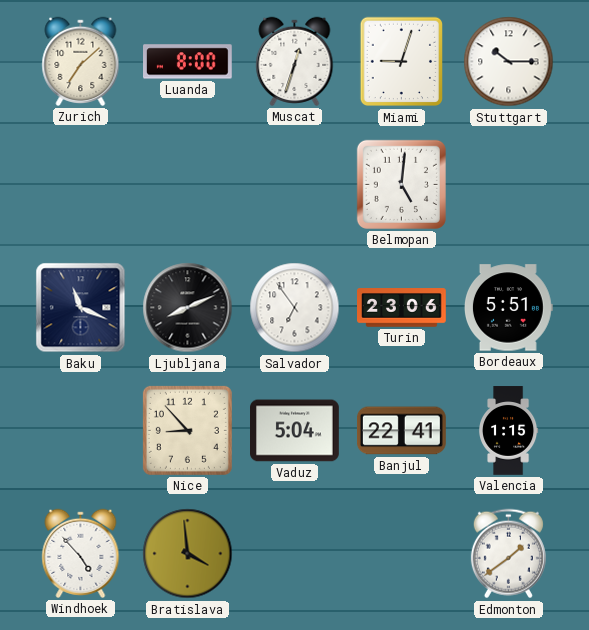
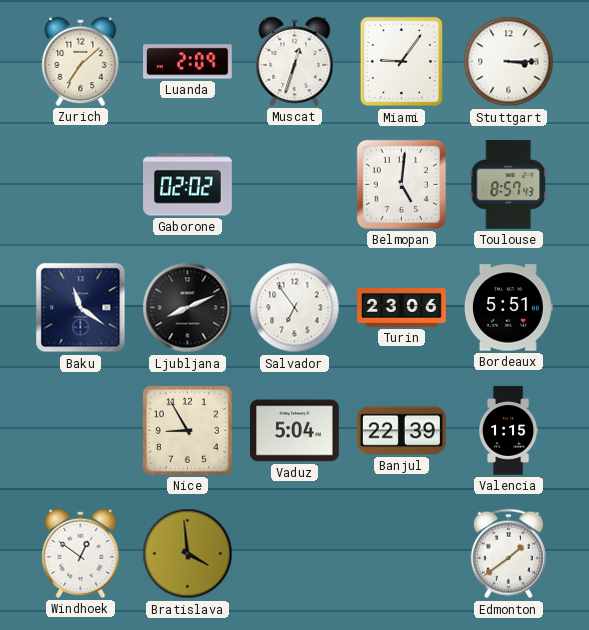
Luanda: 8:00 -> 2:09
Miami: 9:03 -> 9:06
Stuttgart: 10:15 -> 3:15
Gaborone: none -> 02:02
Toulouse: none -> 8:57
Baku: 11:19 -> 11:21
Nice: 8:53 -> 8:55
Banjul: 22:41 -> 22:39
Windhoek: 4:53 -> 12:51
